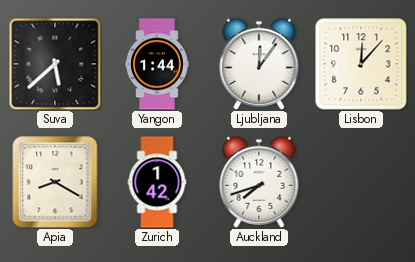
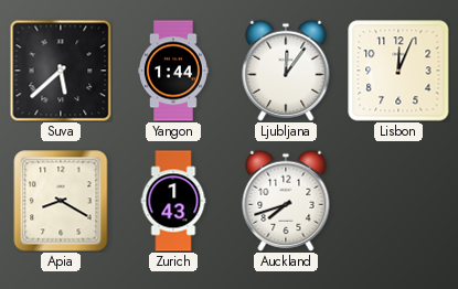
Lisbon: 12:07 -> 12:04
Zurich: 1:42 -> 1:43
